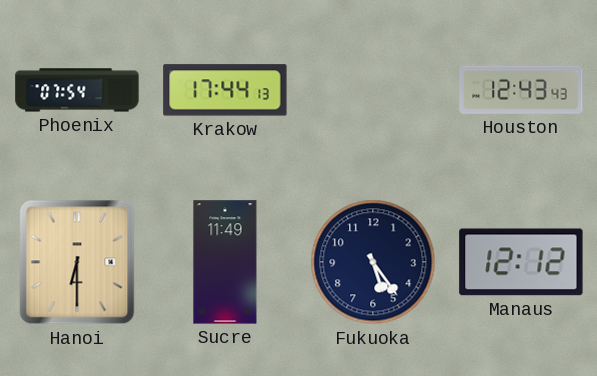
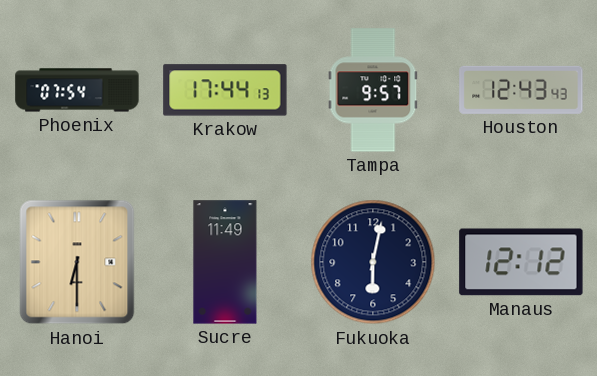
Tampa: none -> 9:57
Fukuoka: 5:24 -> 6:02
